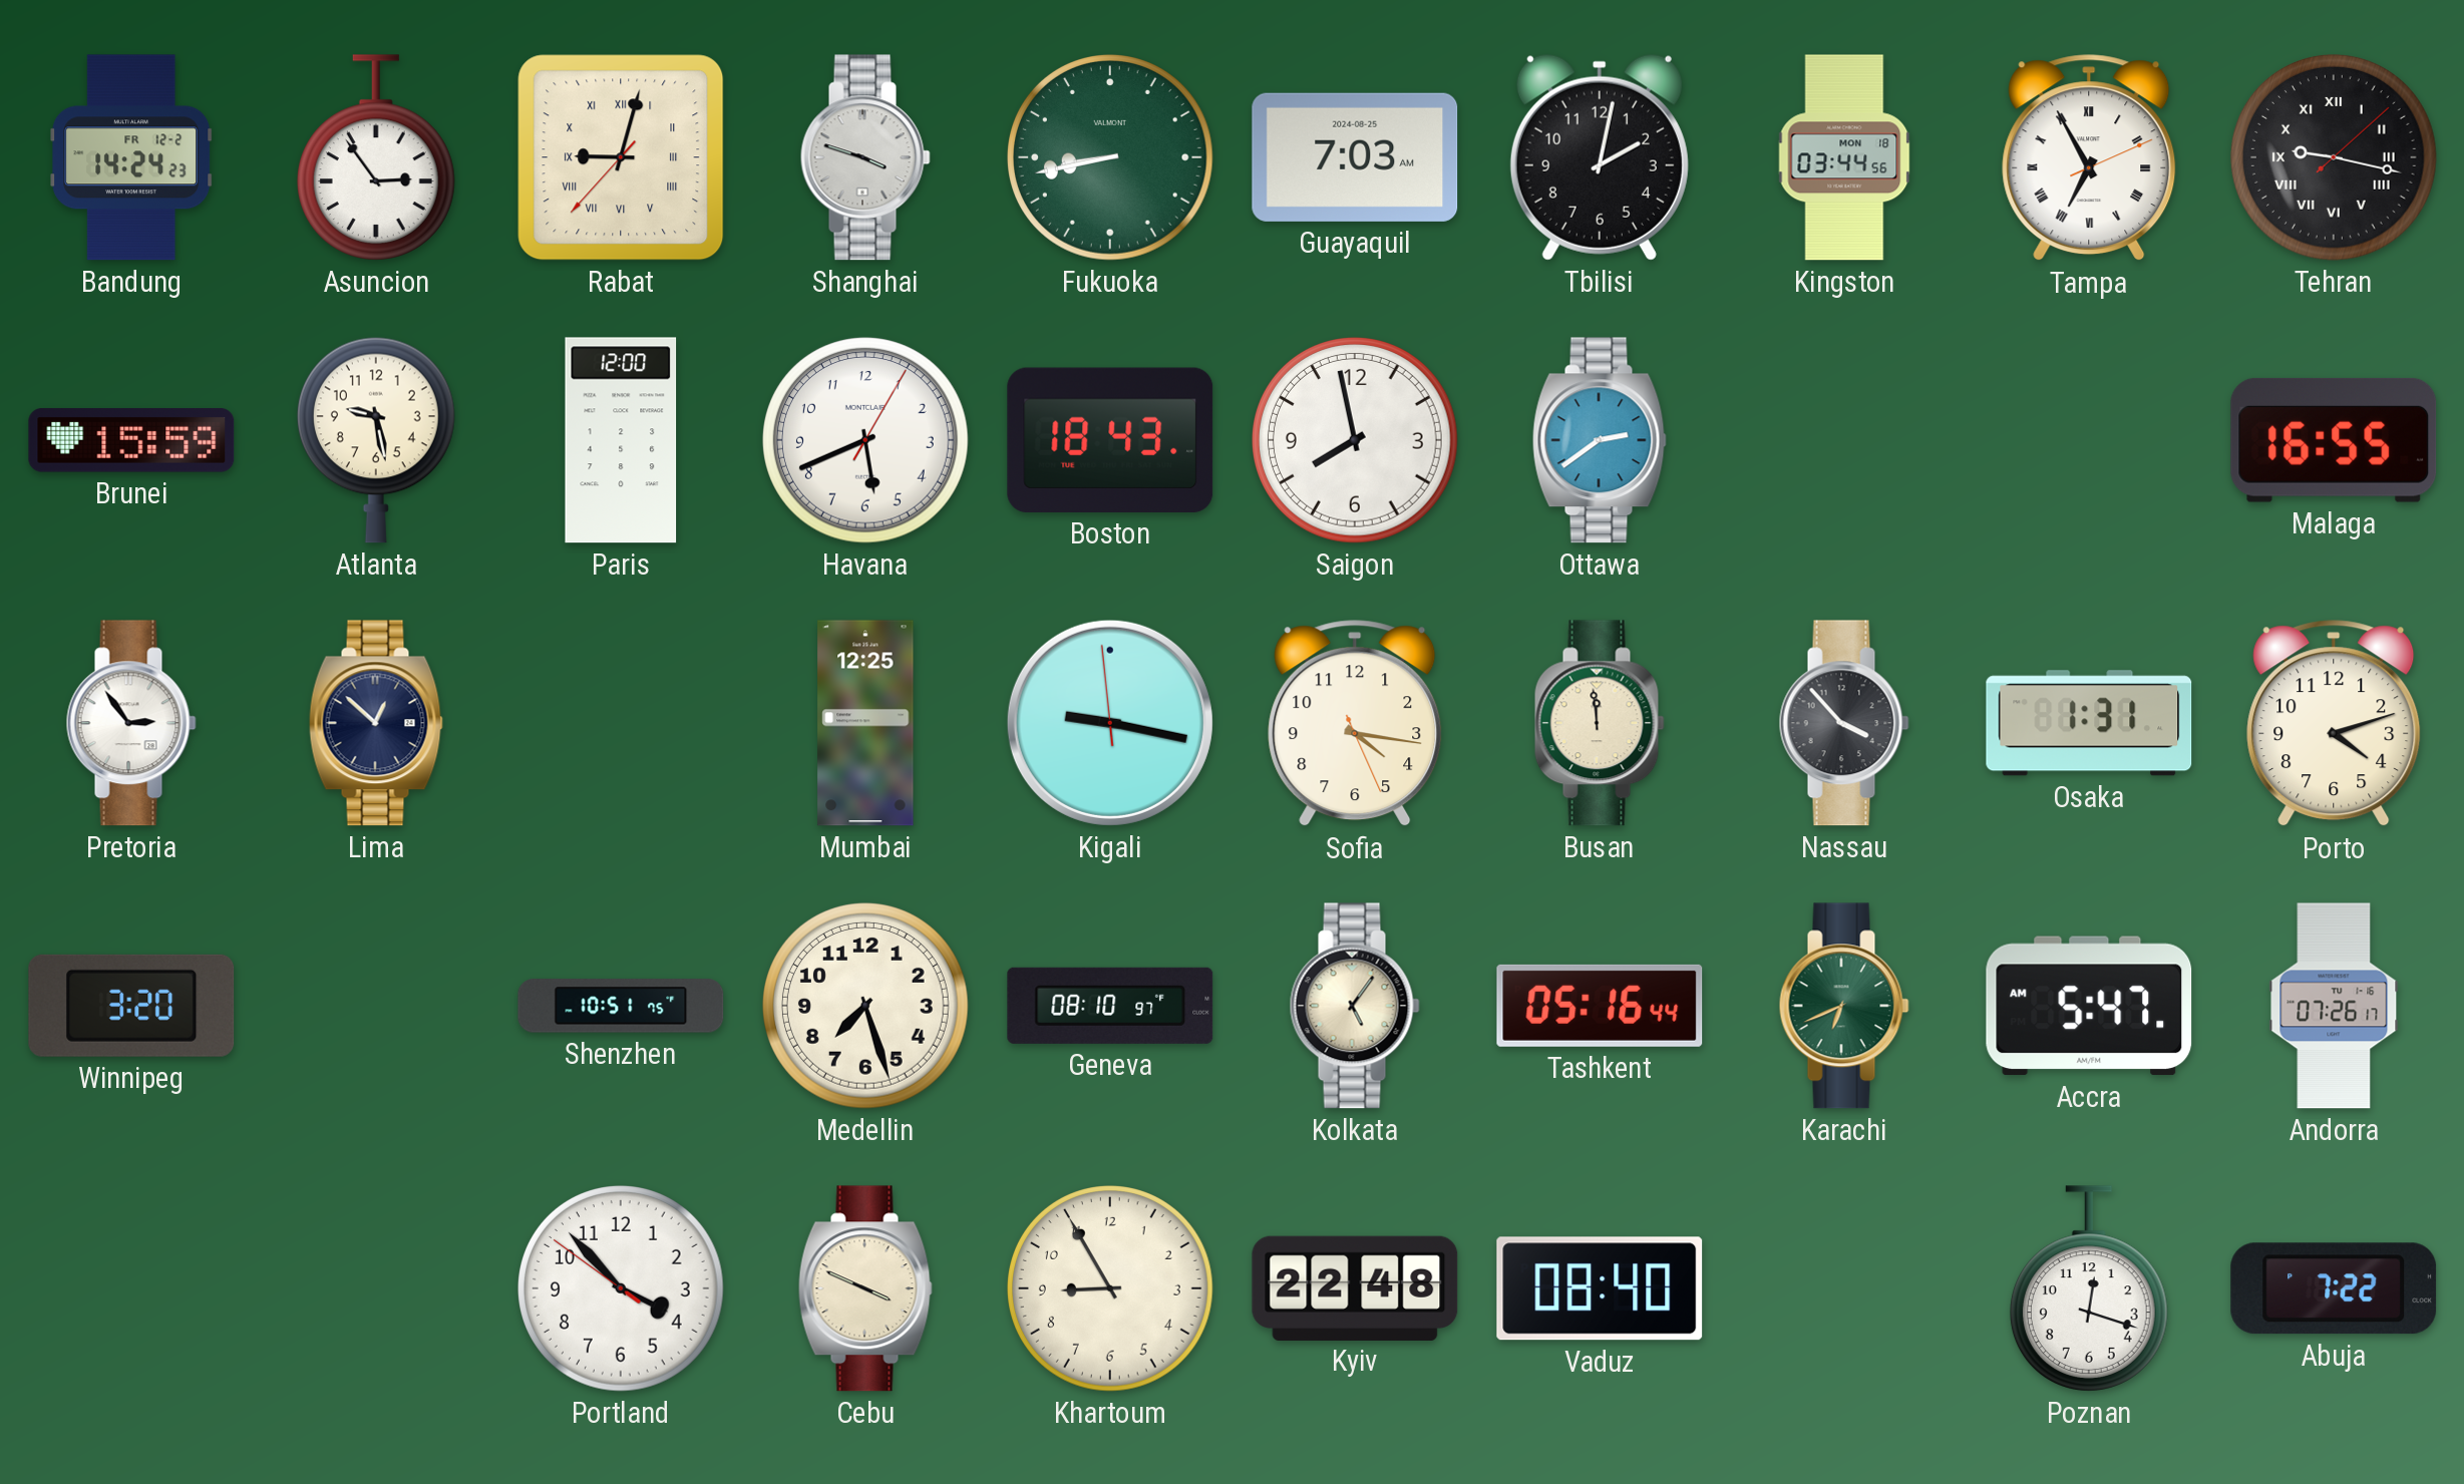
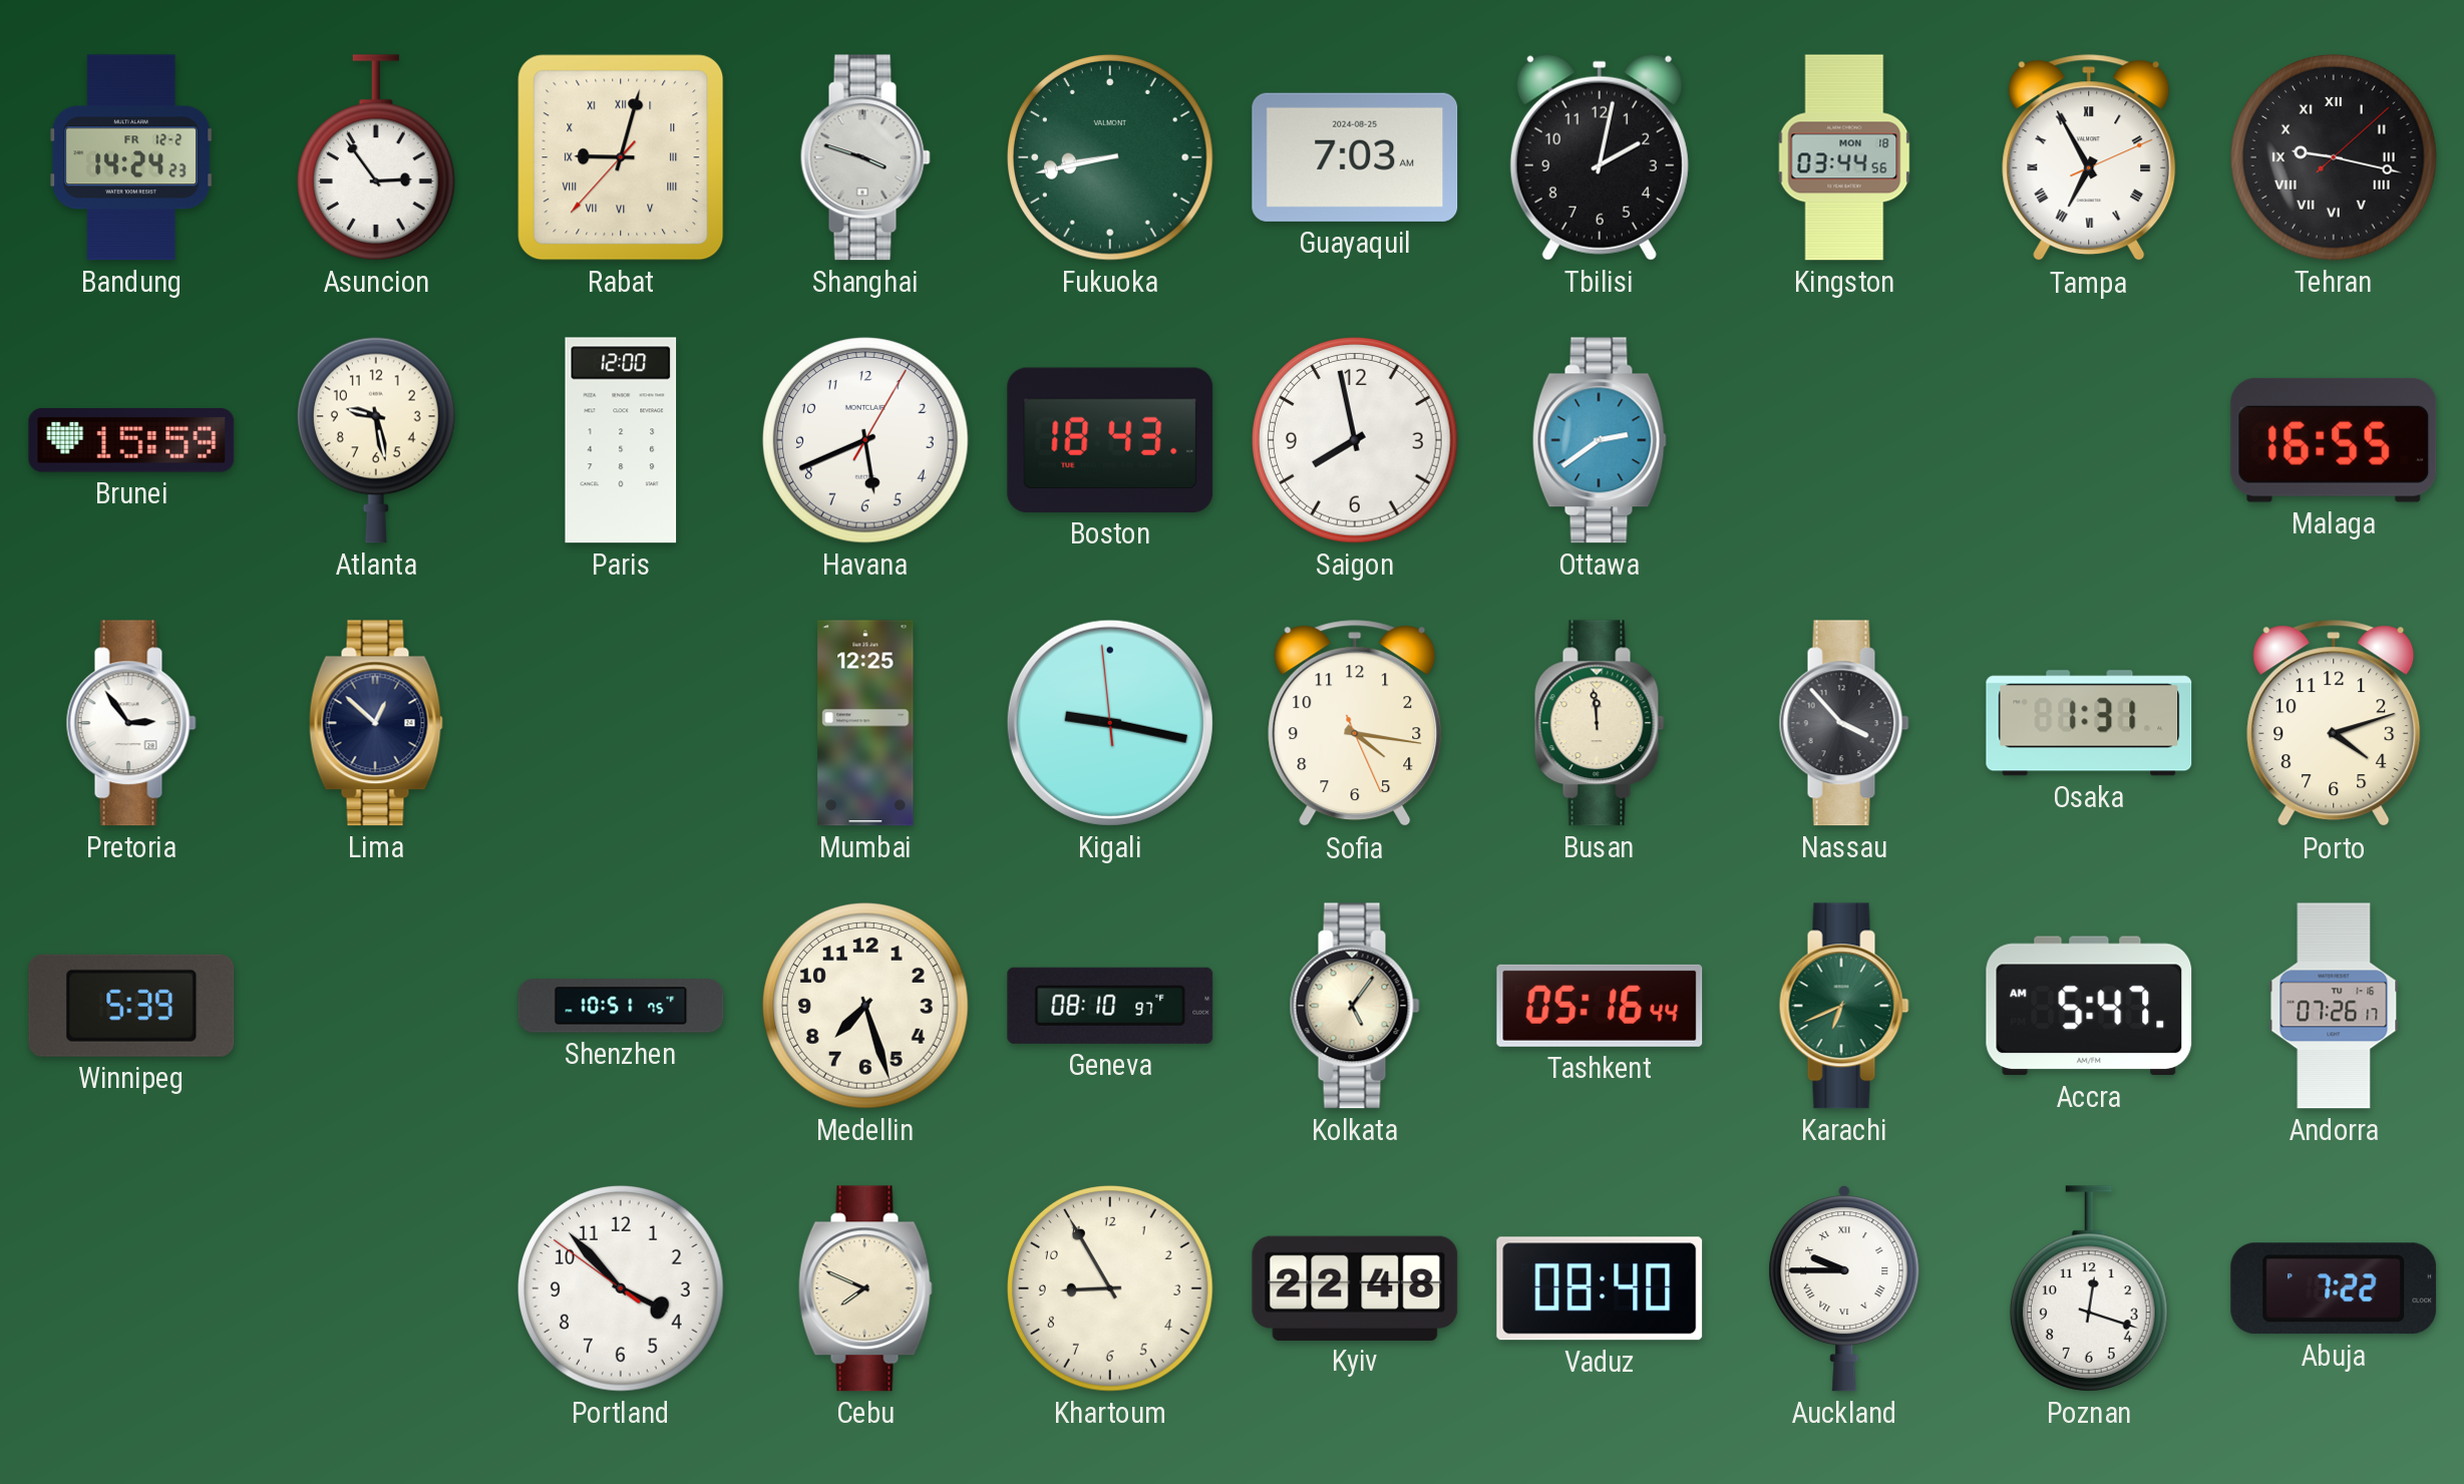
Winnipeg: 3:20 -> 5:39
Cebu: 3:49 -> 7:49
Auckland: none -> 9:45
